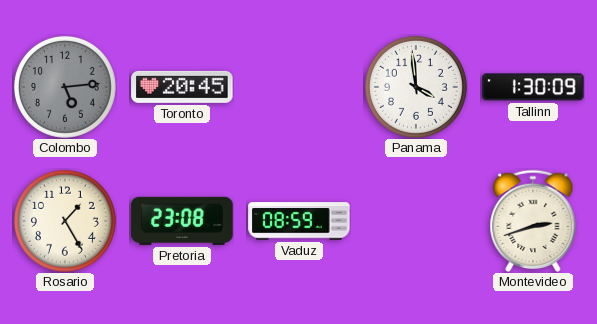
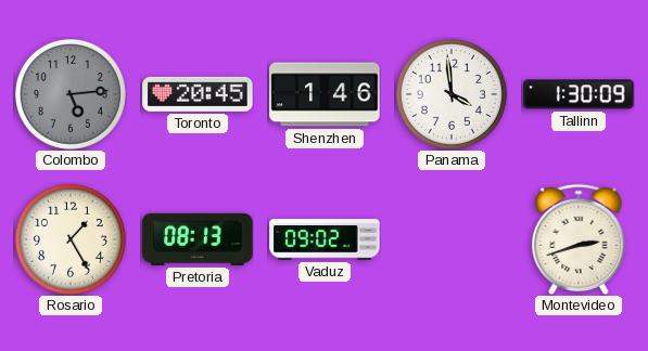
Shenzhen: none -> 1:46
Pretoria: 23:08 -> 08:13
Vaduz: 08:59 -> 09:02
